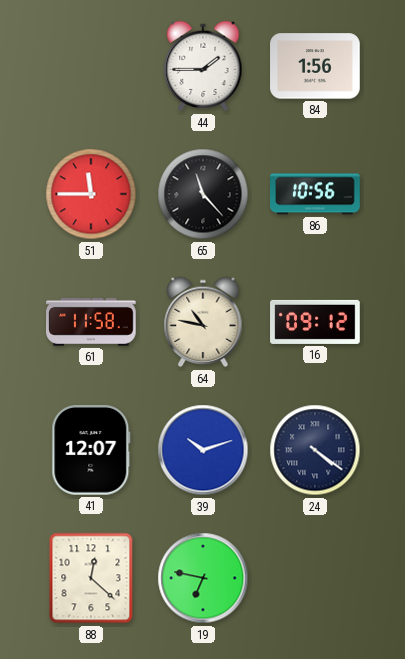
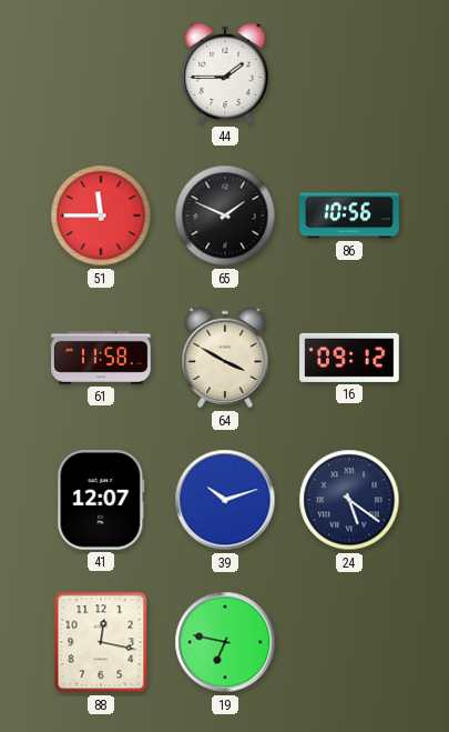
84: 1:56 -> none
65: 11:23 -> 1:49
64: 10:47 -> 3:50
24: 4:21 -> 5:21
88: 12:22 -> 12:17
